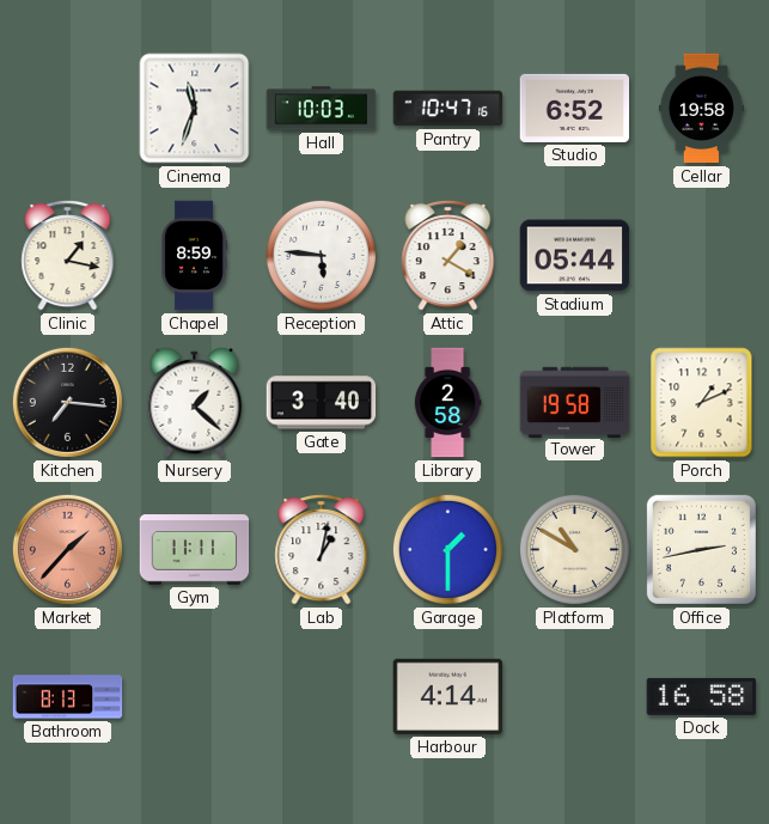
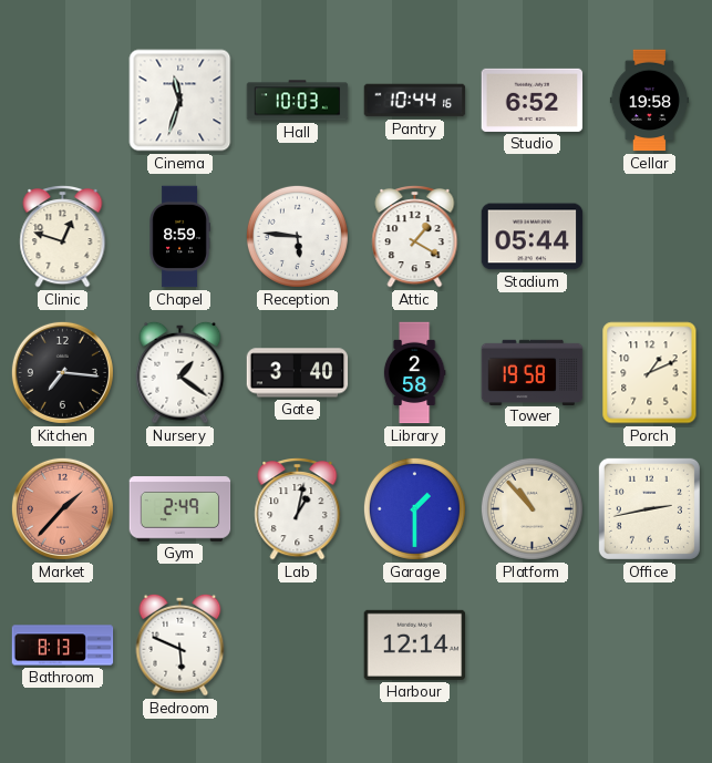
Pantry: 10:47 -> 10:44
Clinic: 1:17 -> 12:48
Nursery: 1:22 -> 1:21
Gym: 11:11 -> 2:49
Platform: 10:50 -> 10:53
Bedroom: none -> 5:49
Harbour: 4:14 -> 12:14
Dock: 16:58 -> none
